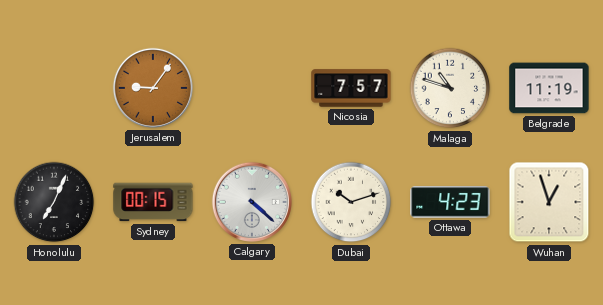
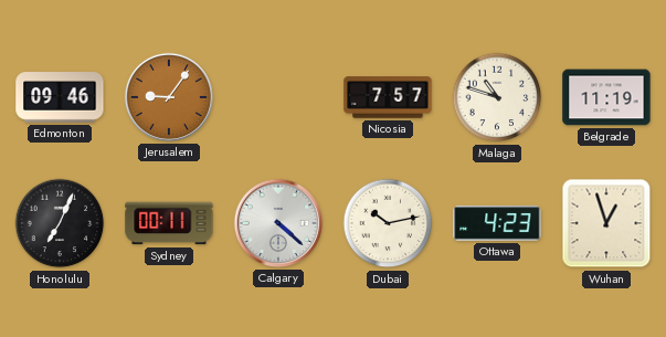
Edmonton: none -> 09:46
Sydney: 00:15 -> 00:11
Dubai: 10:12 -> 10:13
